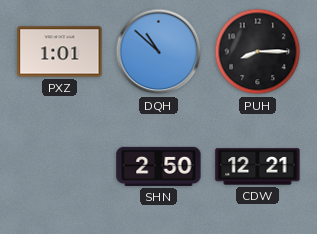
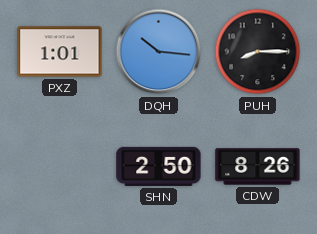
DQH: 10:52 -> 10:16
CDW: 12:21 -> 8:26
